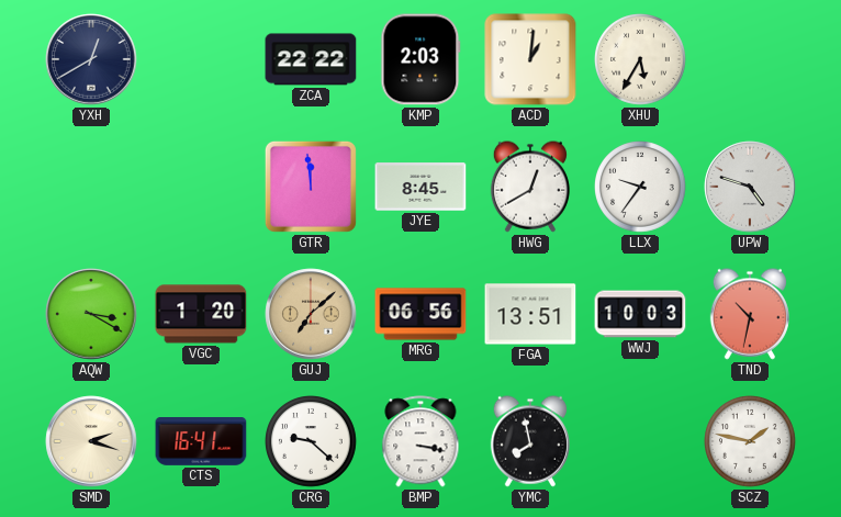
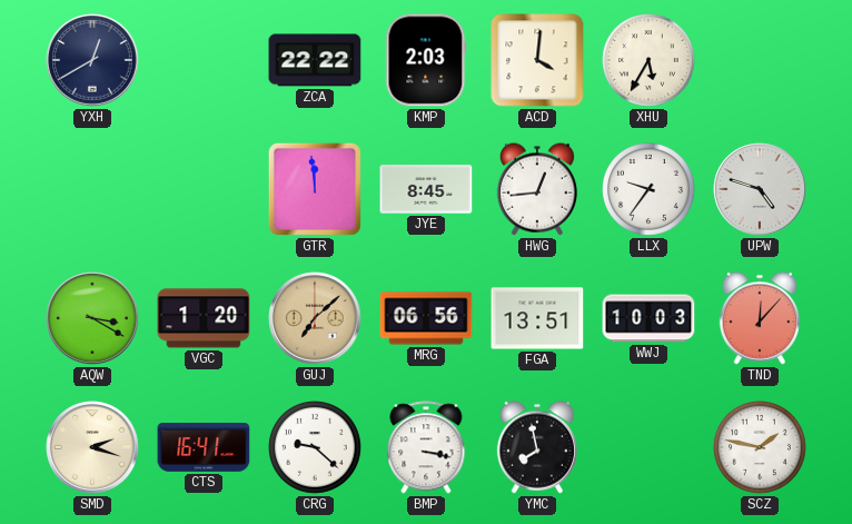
ACD: 1:01 -> 4:01
HWG: 12:40 -> 12:44
TND: 10:32 -> 12:07
